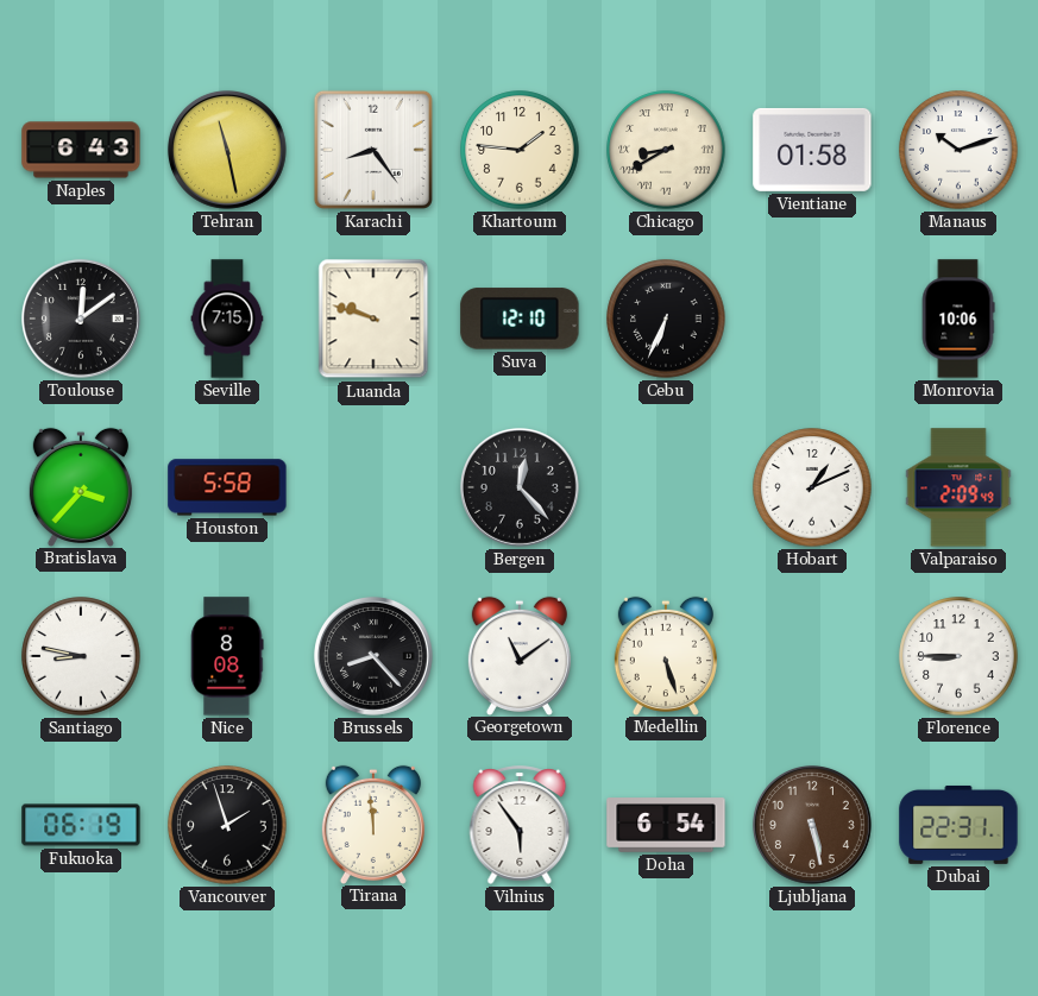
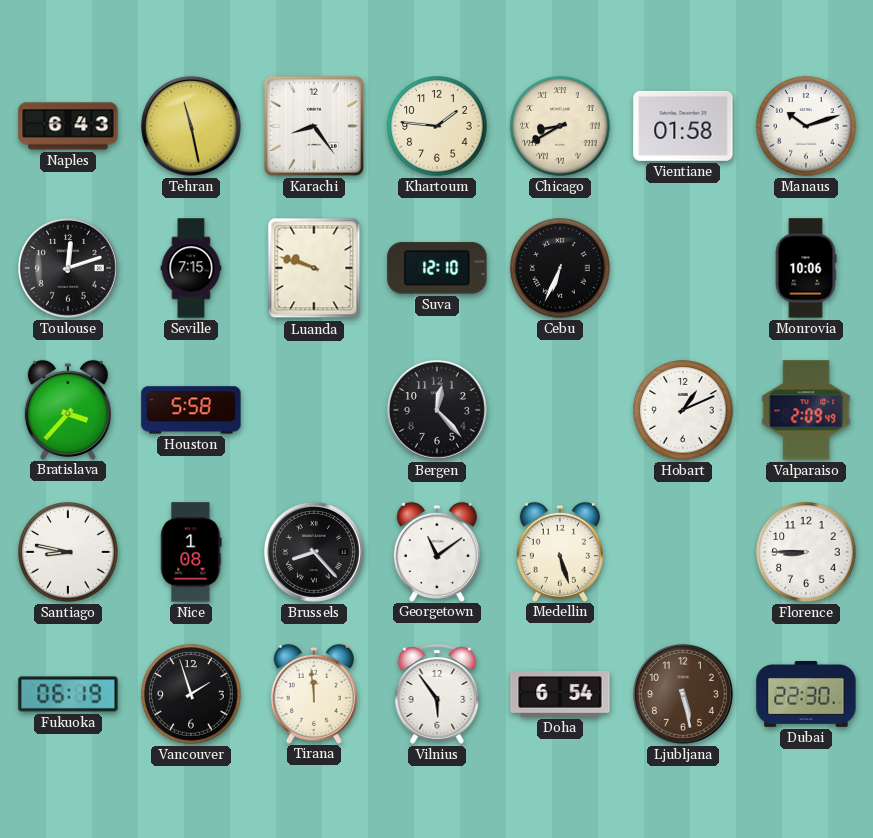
Toulouse: 12:09 -> 12:12
Nice: 8:08 -> 1:08
Dubai: 22:31 -> 22:30
